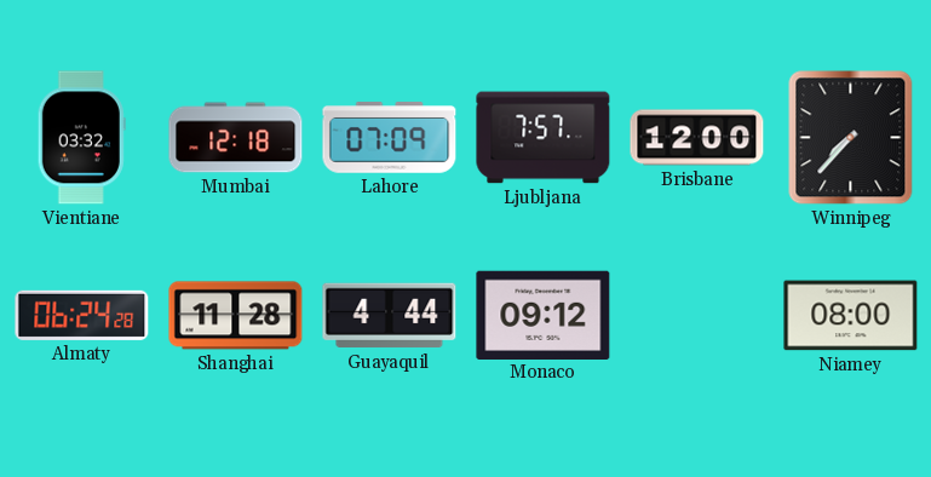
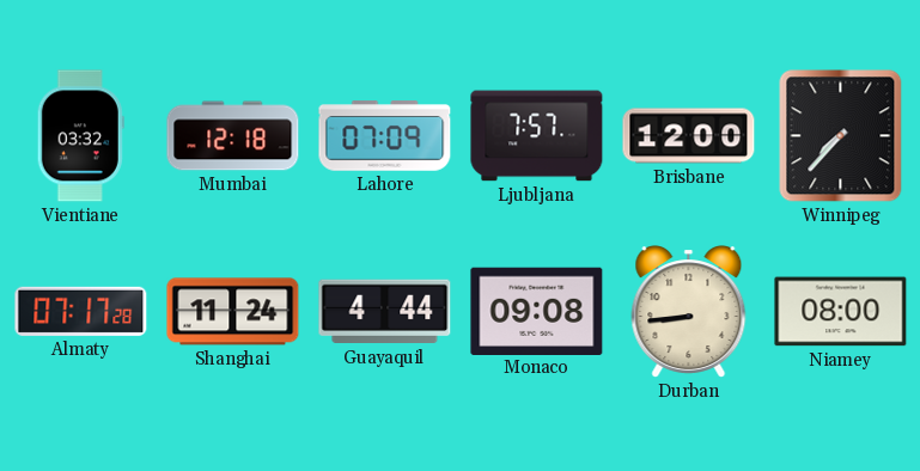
Almaty: 06:24 -> 07:17
Shanghai: 11:28 -> 11:24
Monaco: 09:12 -> 09:08
Durban: none -> 8:44
